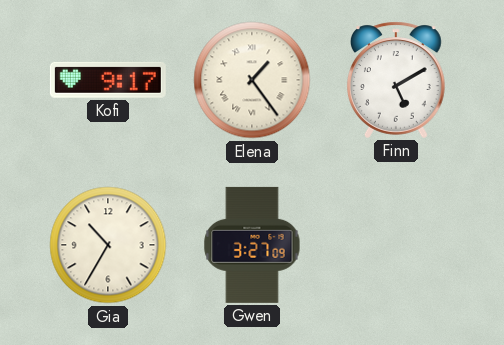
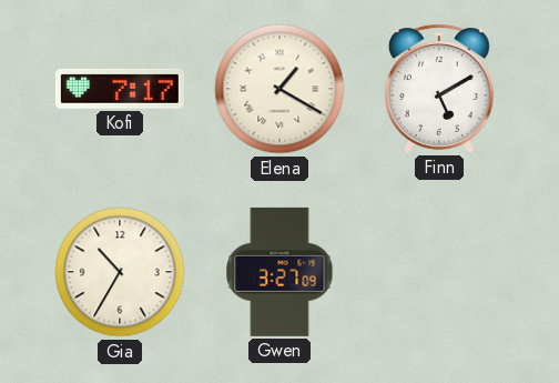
Kofi: 9:17 -> 7:17
Elena: 1:24 -> 1:20
